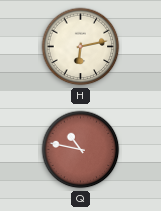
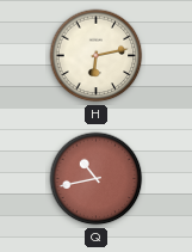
Q: 10:47 -> 10:43
